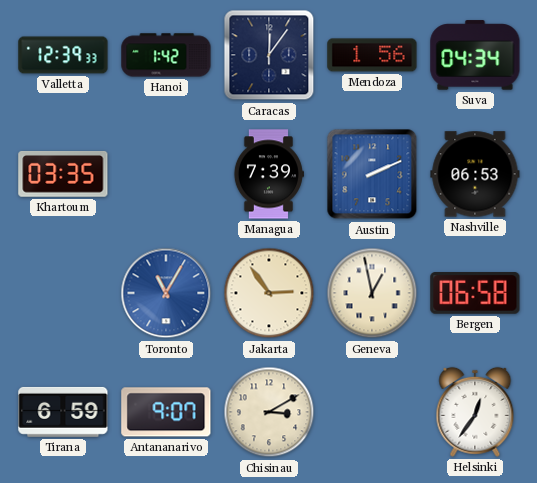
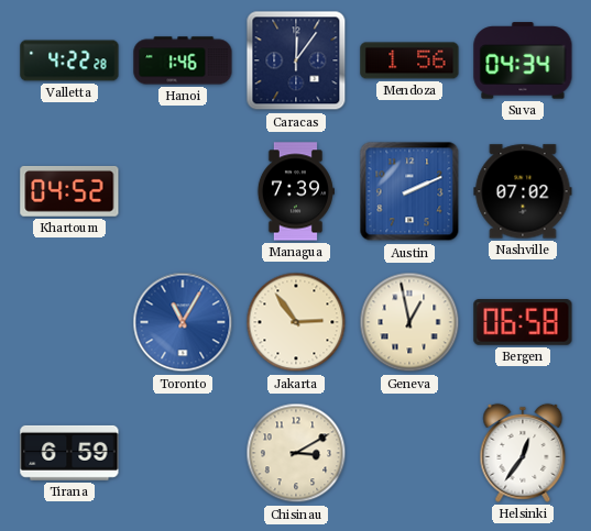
Valletta: 12:39 -> 4:22
Hanoi: 1:42 -> 1:46
Khartoum: 03:35 -> 04:52
Nashville: 06:53 -> 07:02
Antananarivo: 9:07 -> none
